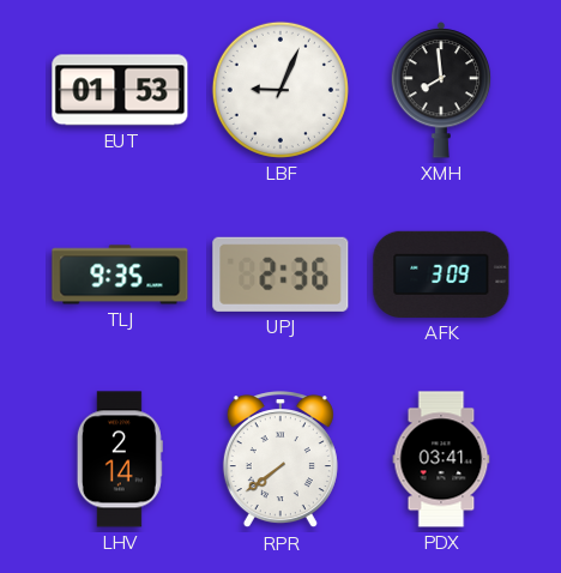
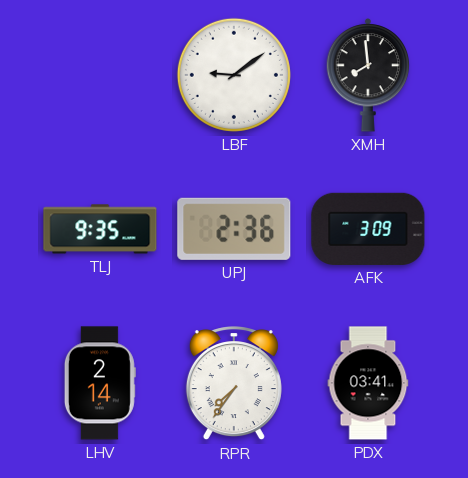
EUT: 01:53 -> none
LBF: 9:04 -> 9:09
RPR: 7:39 -> 7:36
